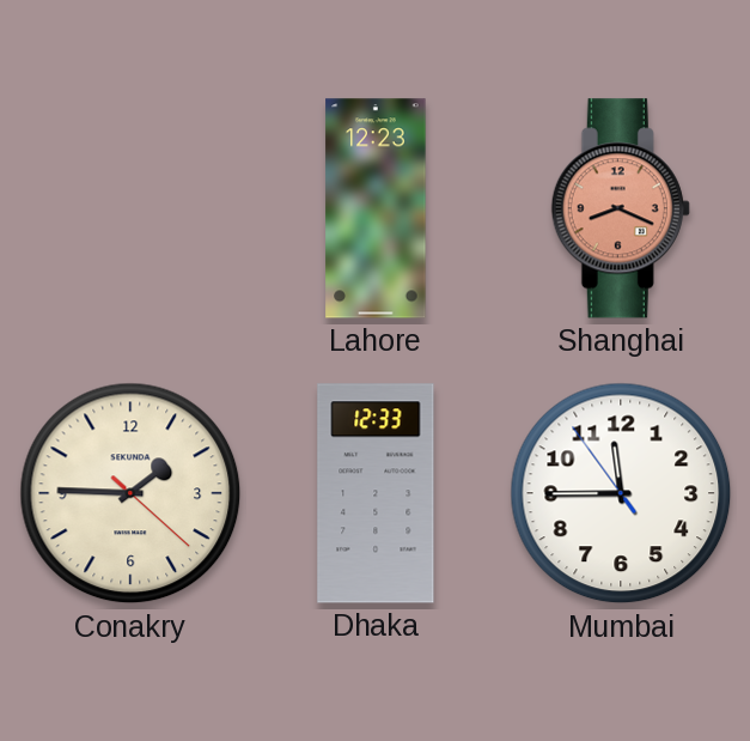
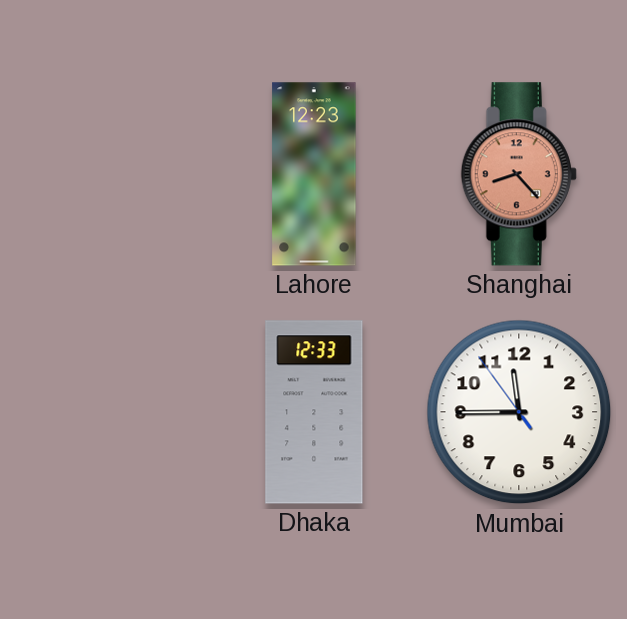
Shanghai: 8:19 -> 8:23
Conakry: 1:45 -> none
